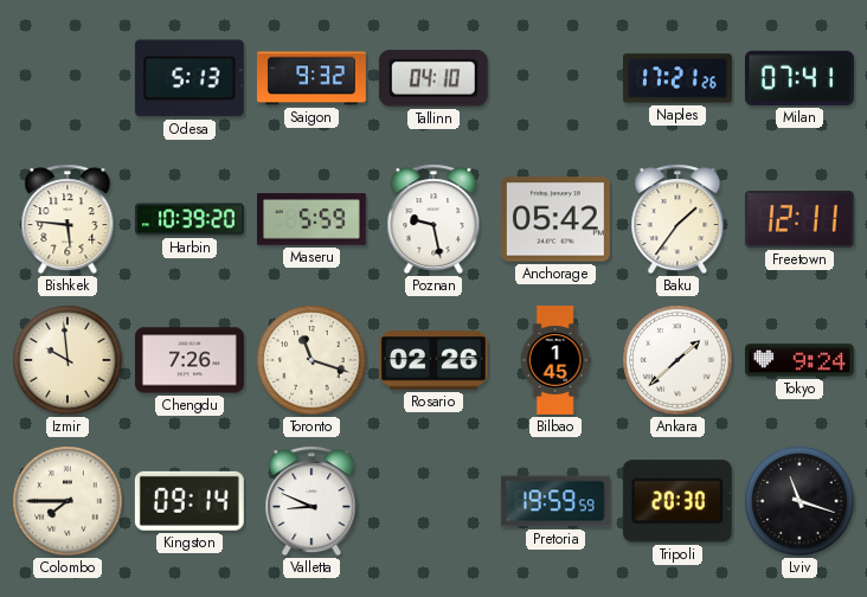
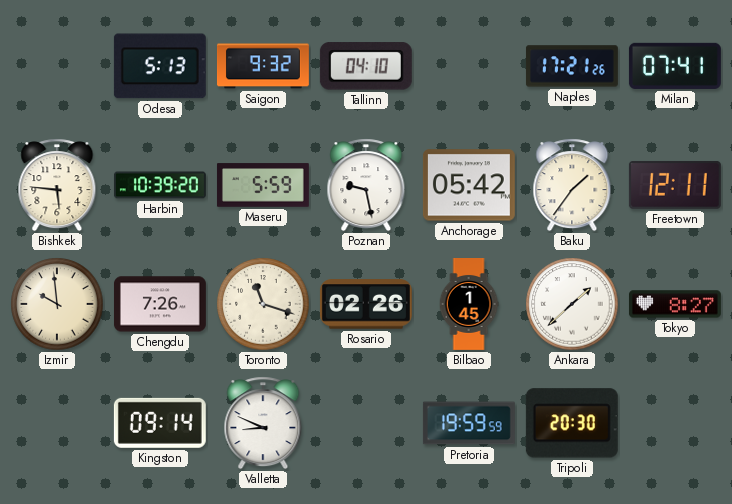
Tokyo: 9:24 -> 8:27
Colombo: 7:45 -> none
Lviv: 11:18 -> none
